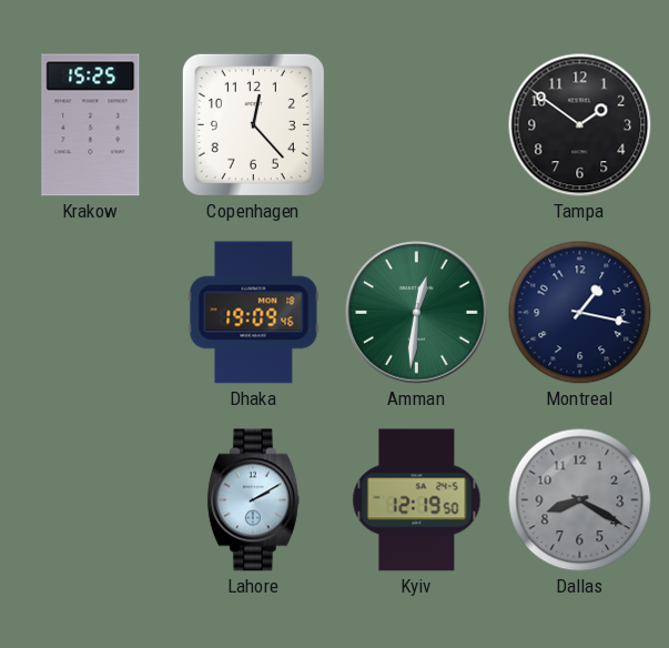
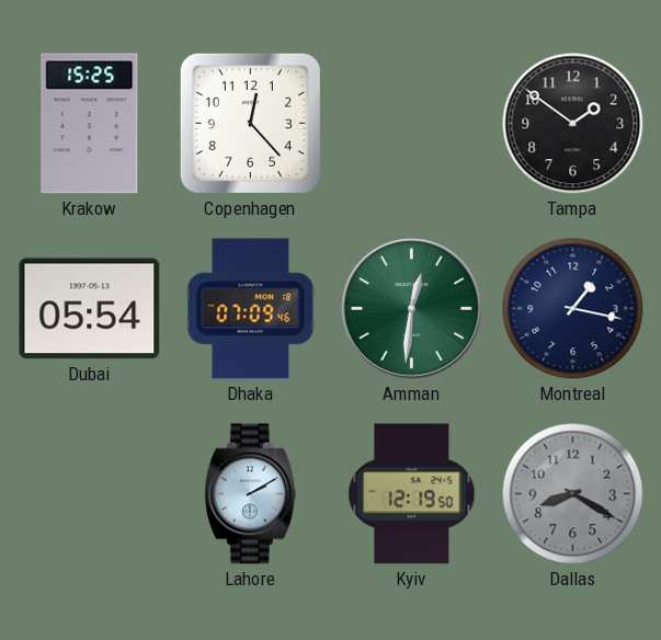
Dubai: none -> 05:54
Dhaka: 19:09 -> 07:09
